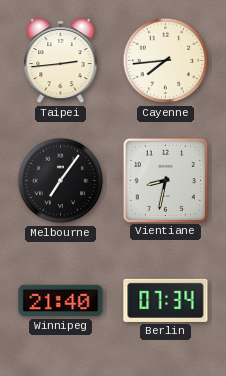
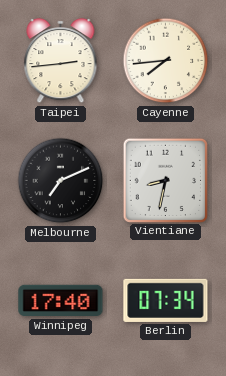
Melbourne: 7:06 -> 7:11
Winnipeg: 21:40 -> 17:40
